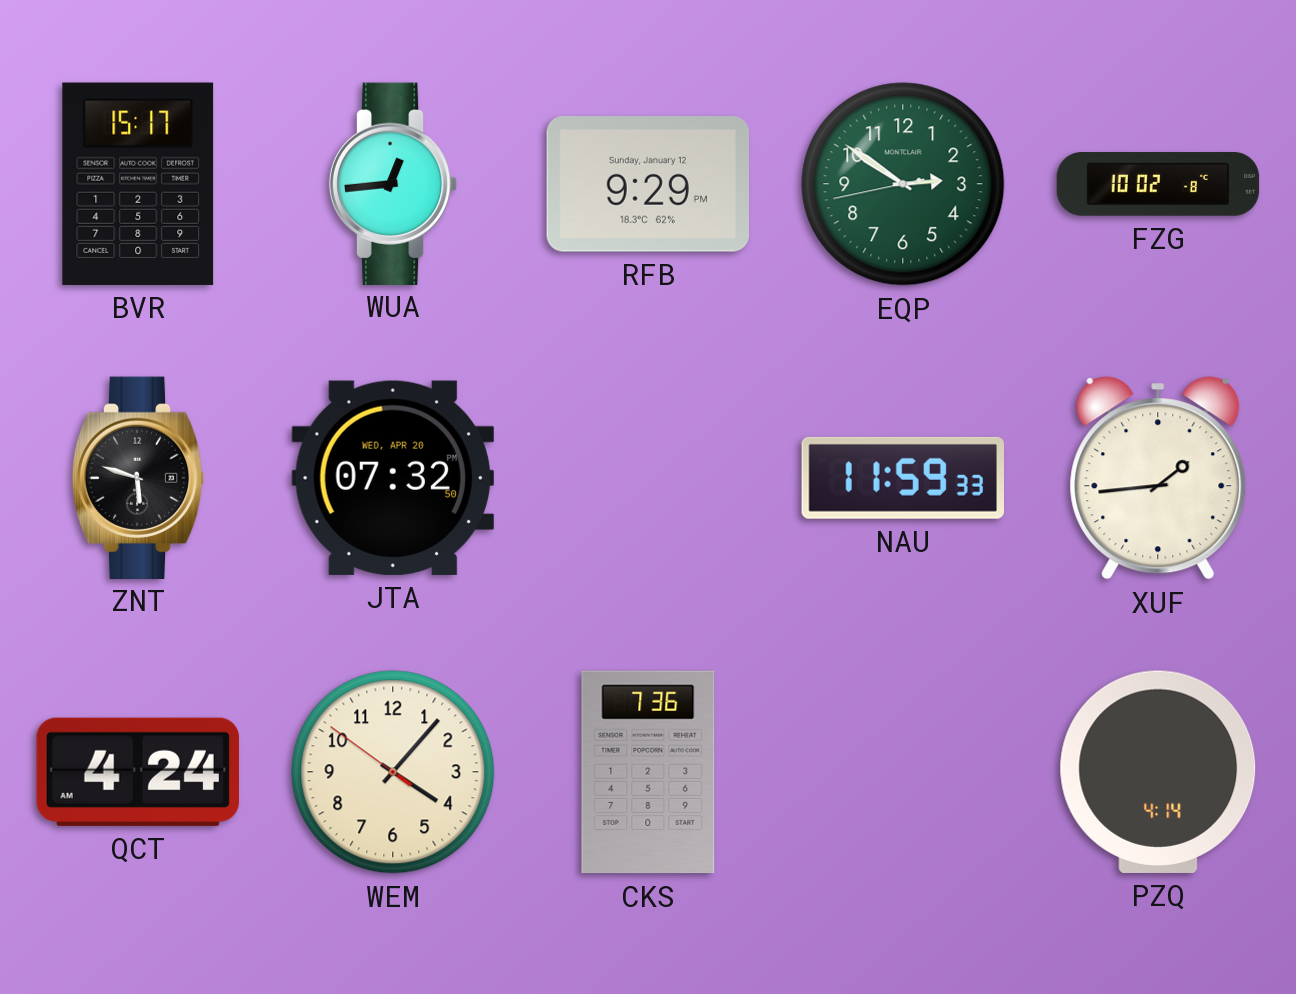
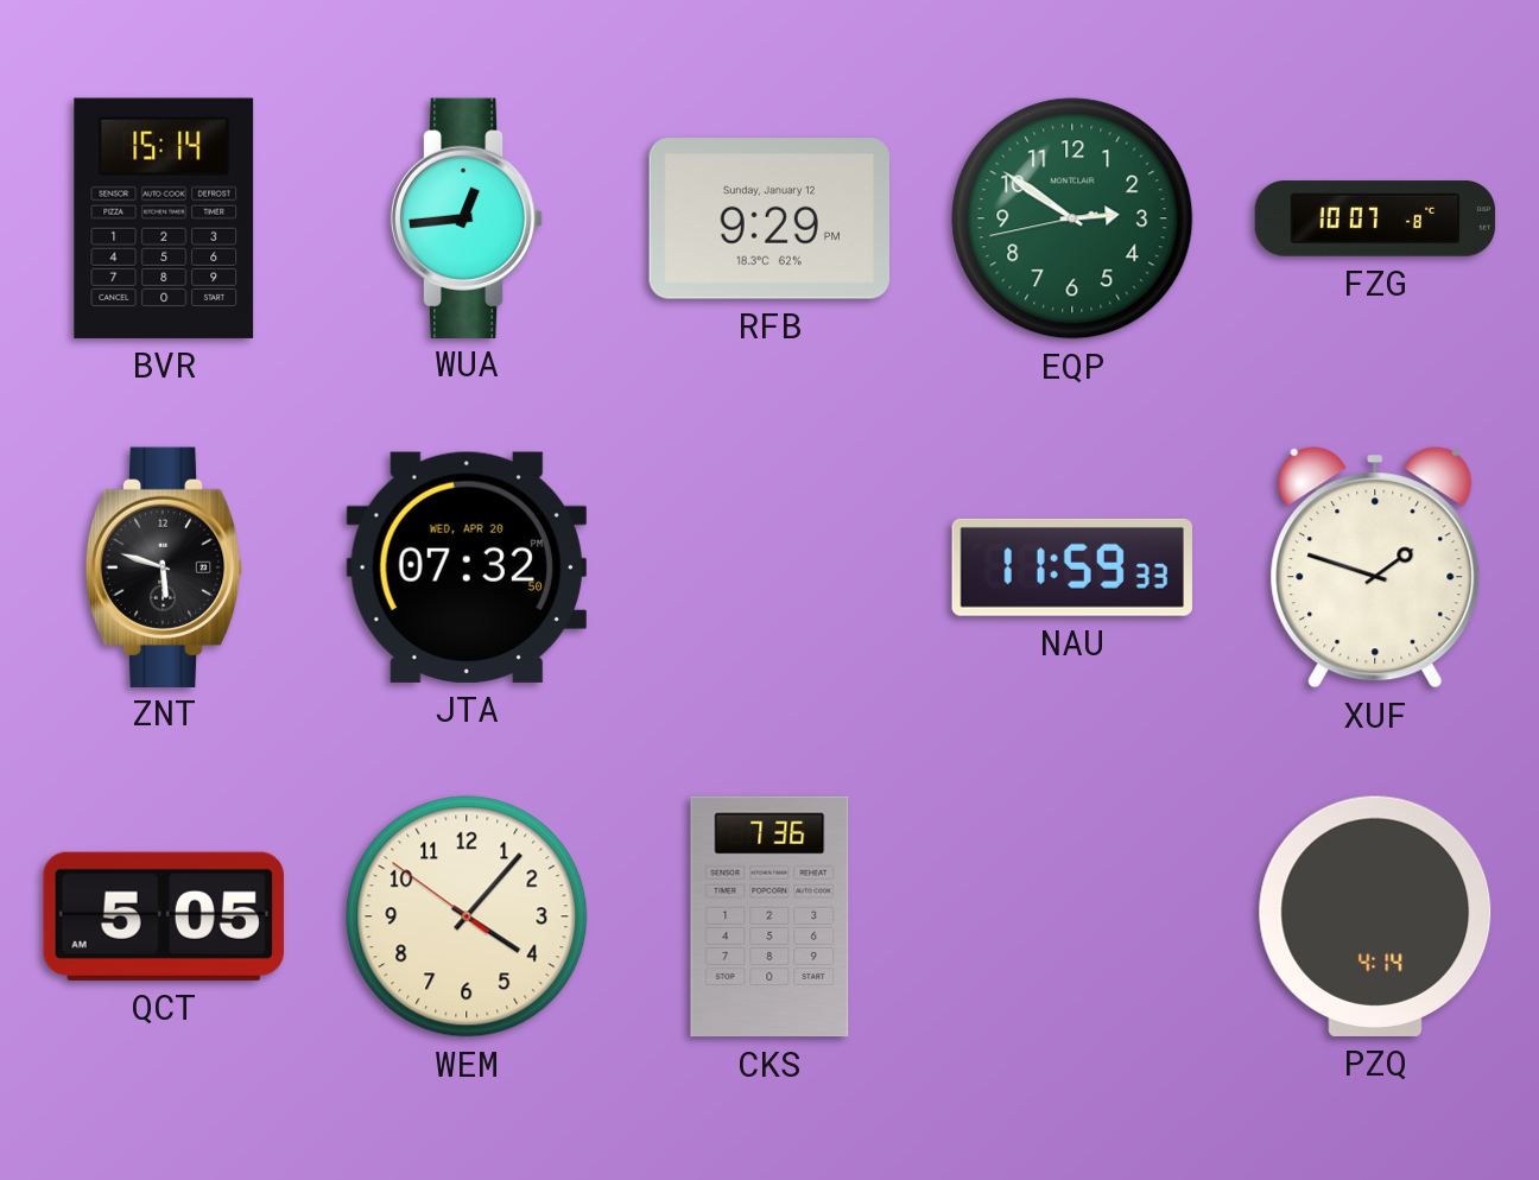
BVR: 15:17 -> 15:14
FZG: 10:02 -> 10:07
XUF: 1:44 -> 1:48
QCT: 4:24 -> 5:05
